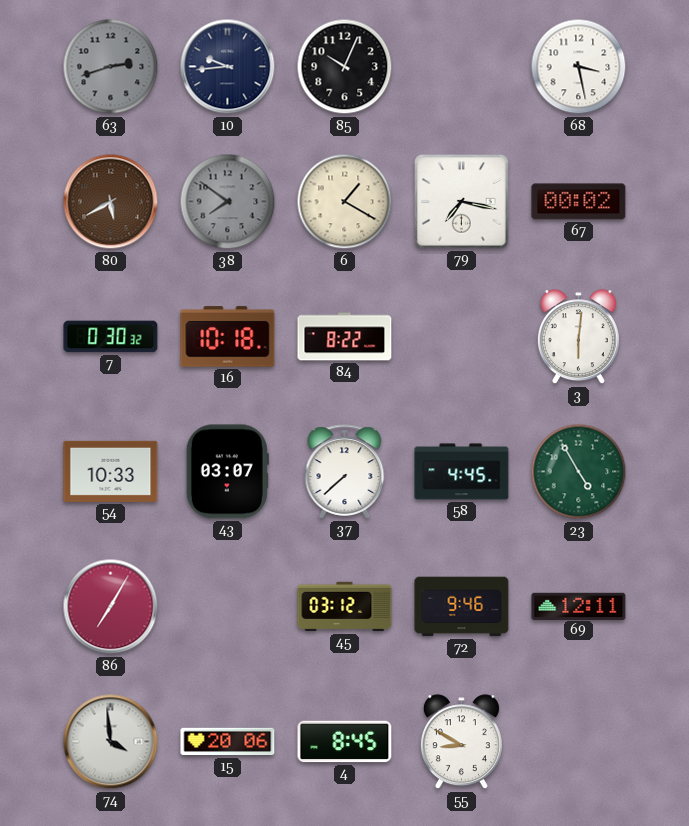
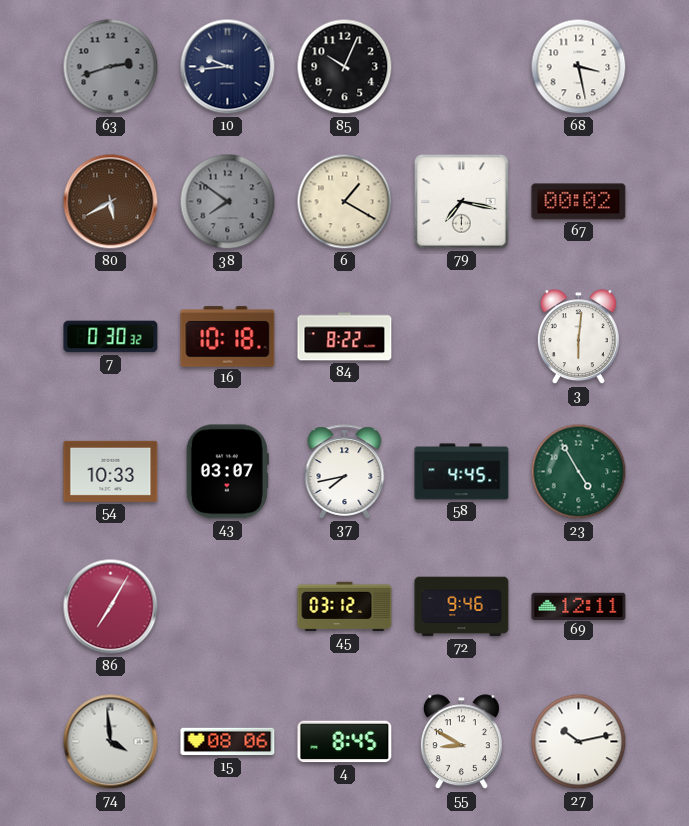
37: 7:38 -> 7:43
15: 20:06 -> 08:06
27: none -> 10:13
